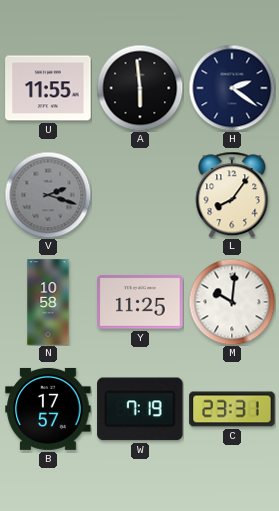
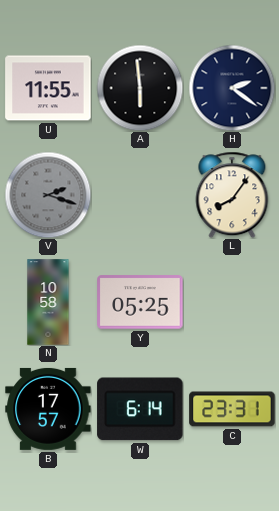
Y: 11:25 -> 05:25
M: 10:01 -> none
W: 7:19 -> 6:14
